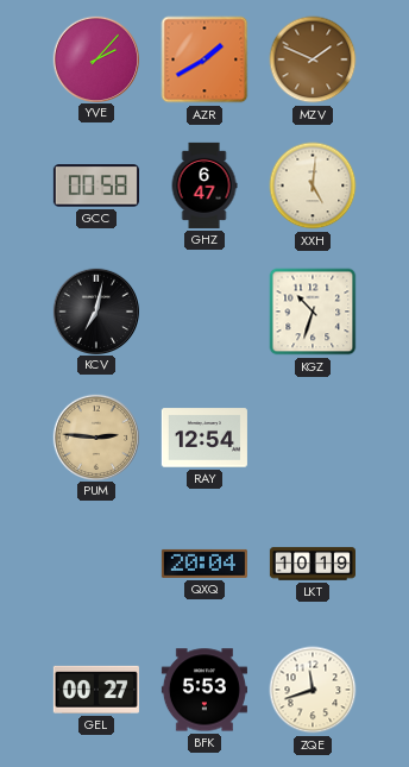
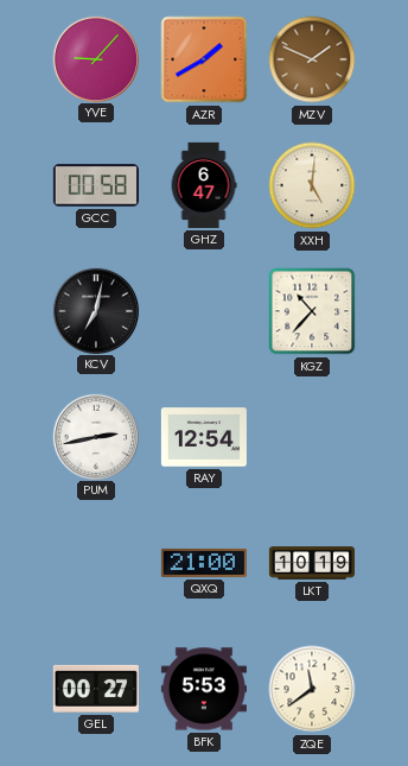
YVE: 2:07 -> 9:07
KGZ: 10:33 -> 10:37
PUM: 2:46 -> 2:43
PUM dial: champagne -> white
QXQ: 20:04 -> 21:00
ZQE: 11:42 -> 11:39
